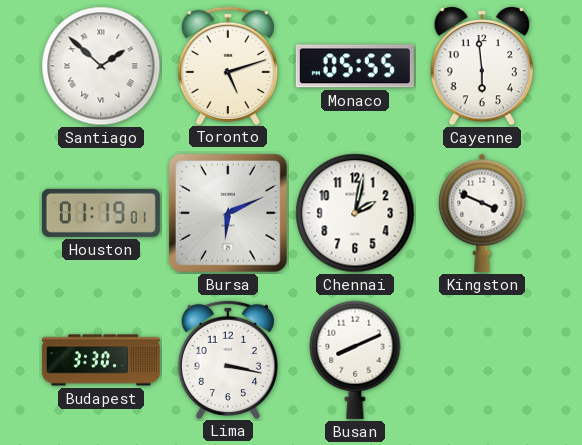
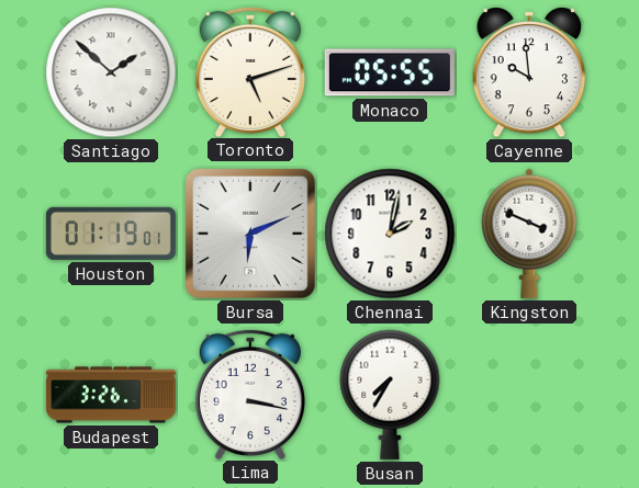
Cayenne: 5:59 -> 9:59
Budapest: 3:30 -> 3:26
Busan: 8:11 -> 7:35
